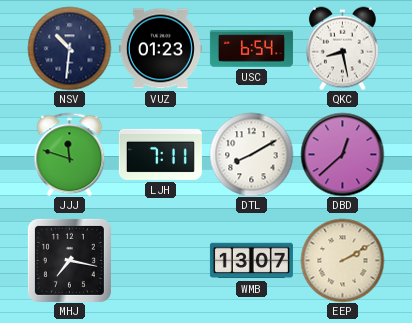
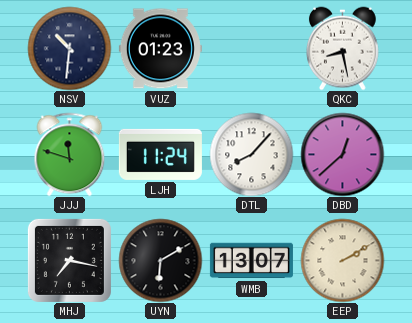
USC: 6:54 -> none
LJH: 7:11 -> 11:24
DTL: 8:10 -> 8:07
UYN: none -> 6:10
